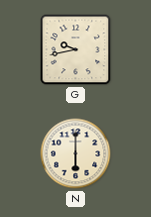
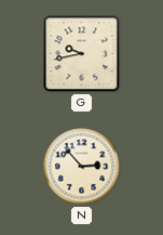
N: 6:00 -> 2:53
